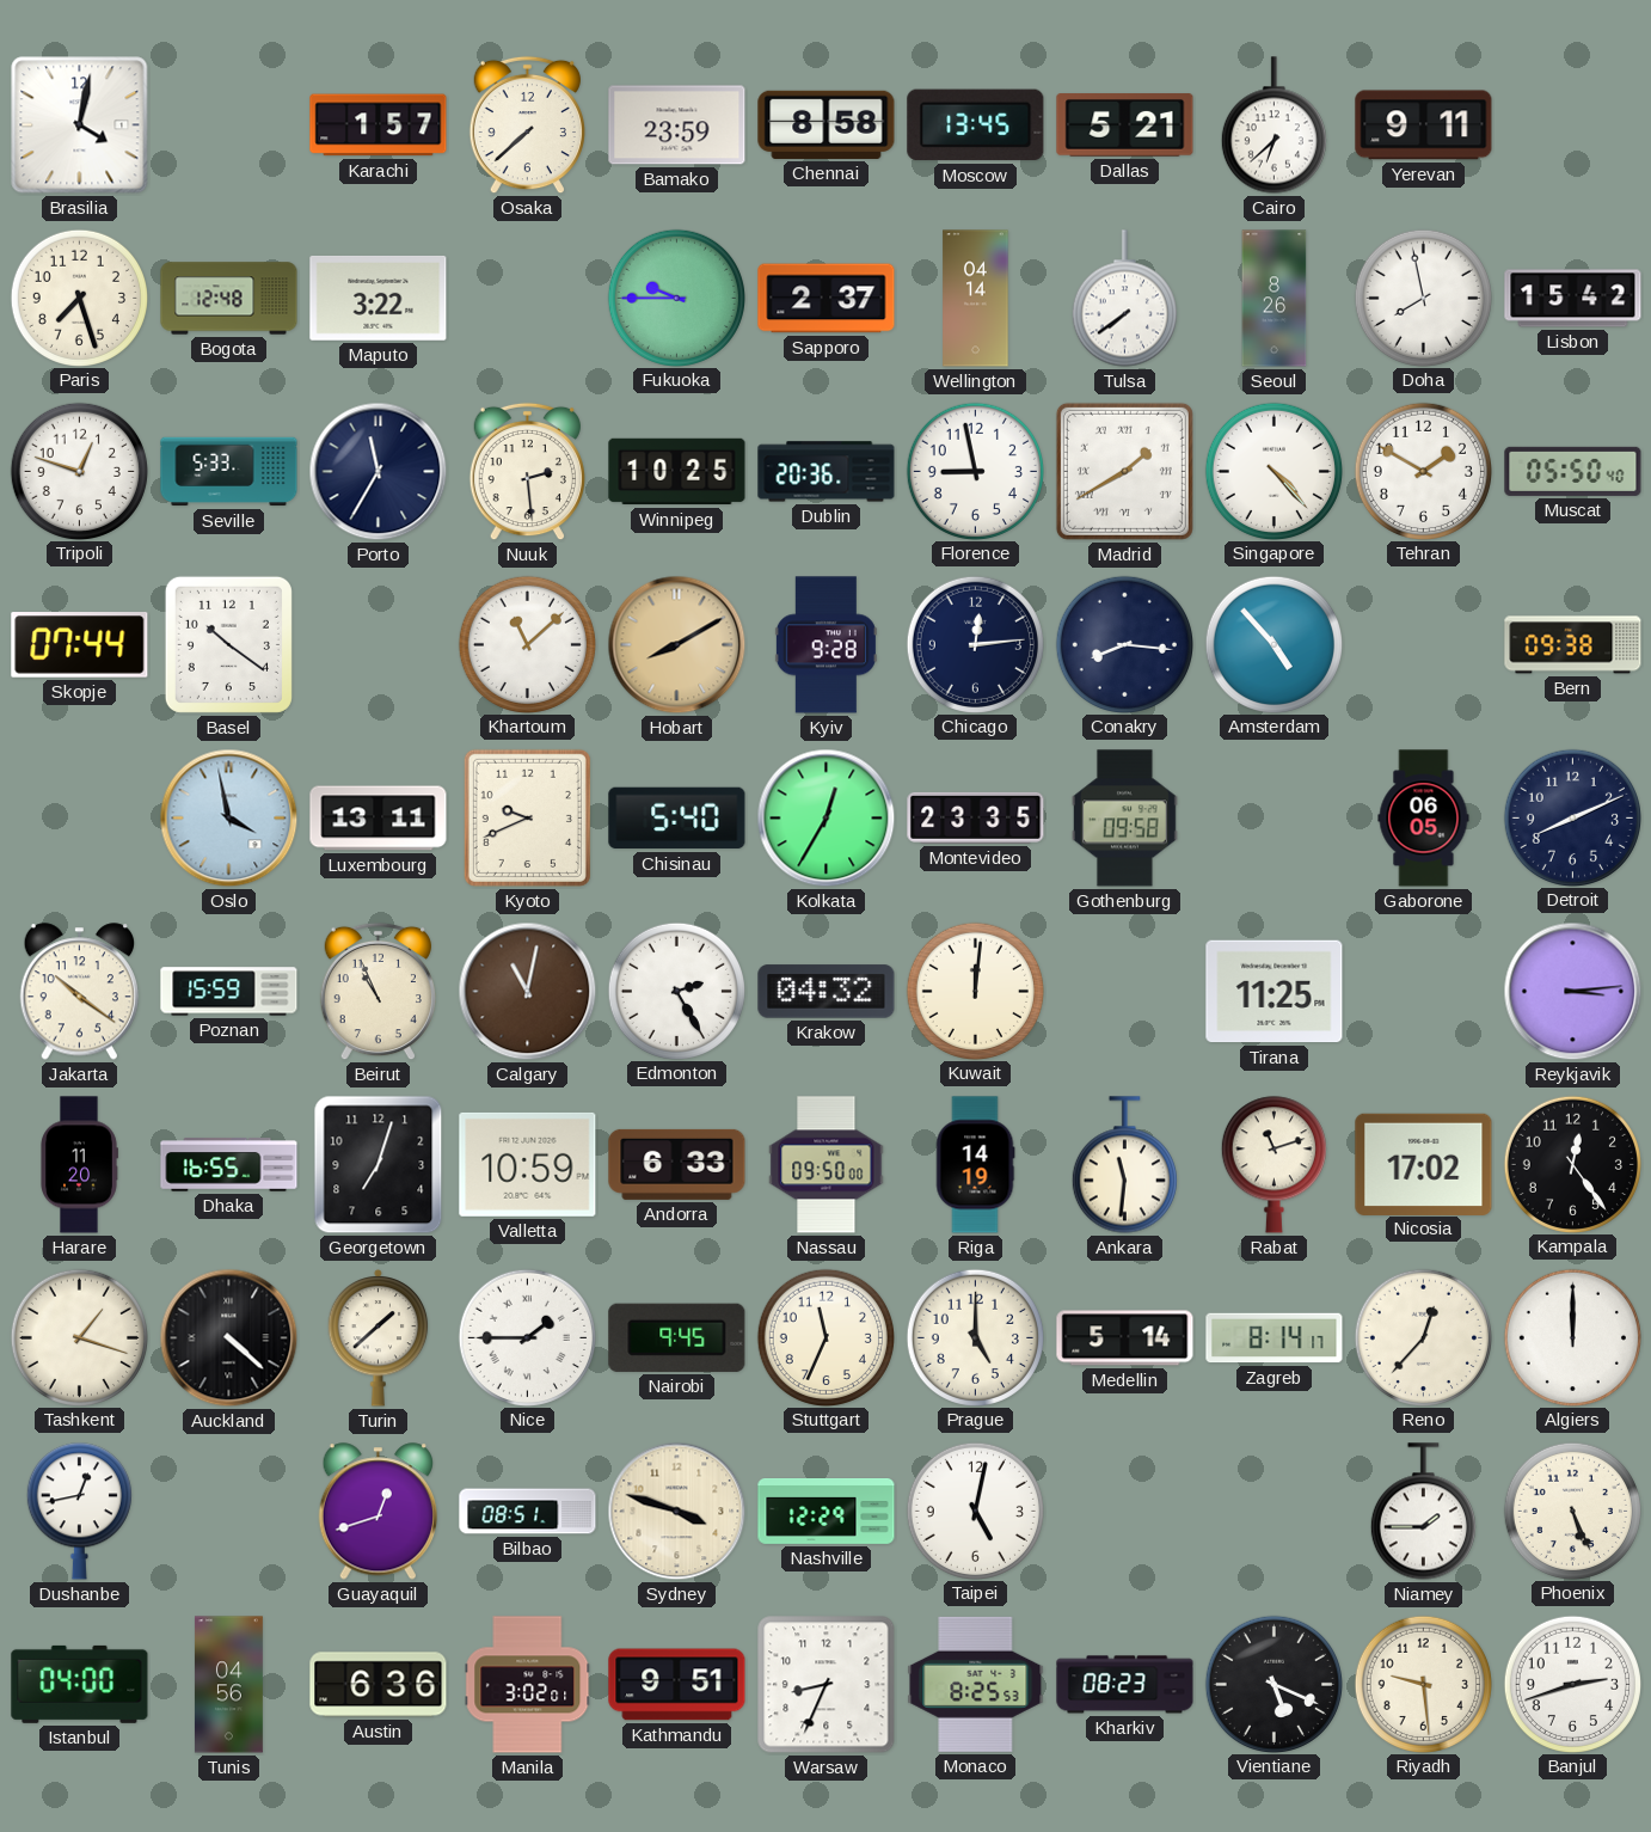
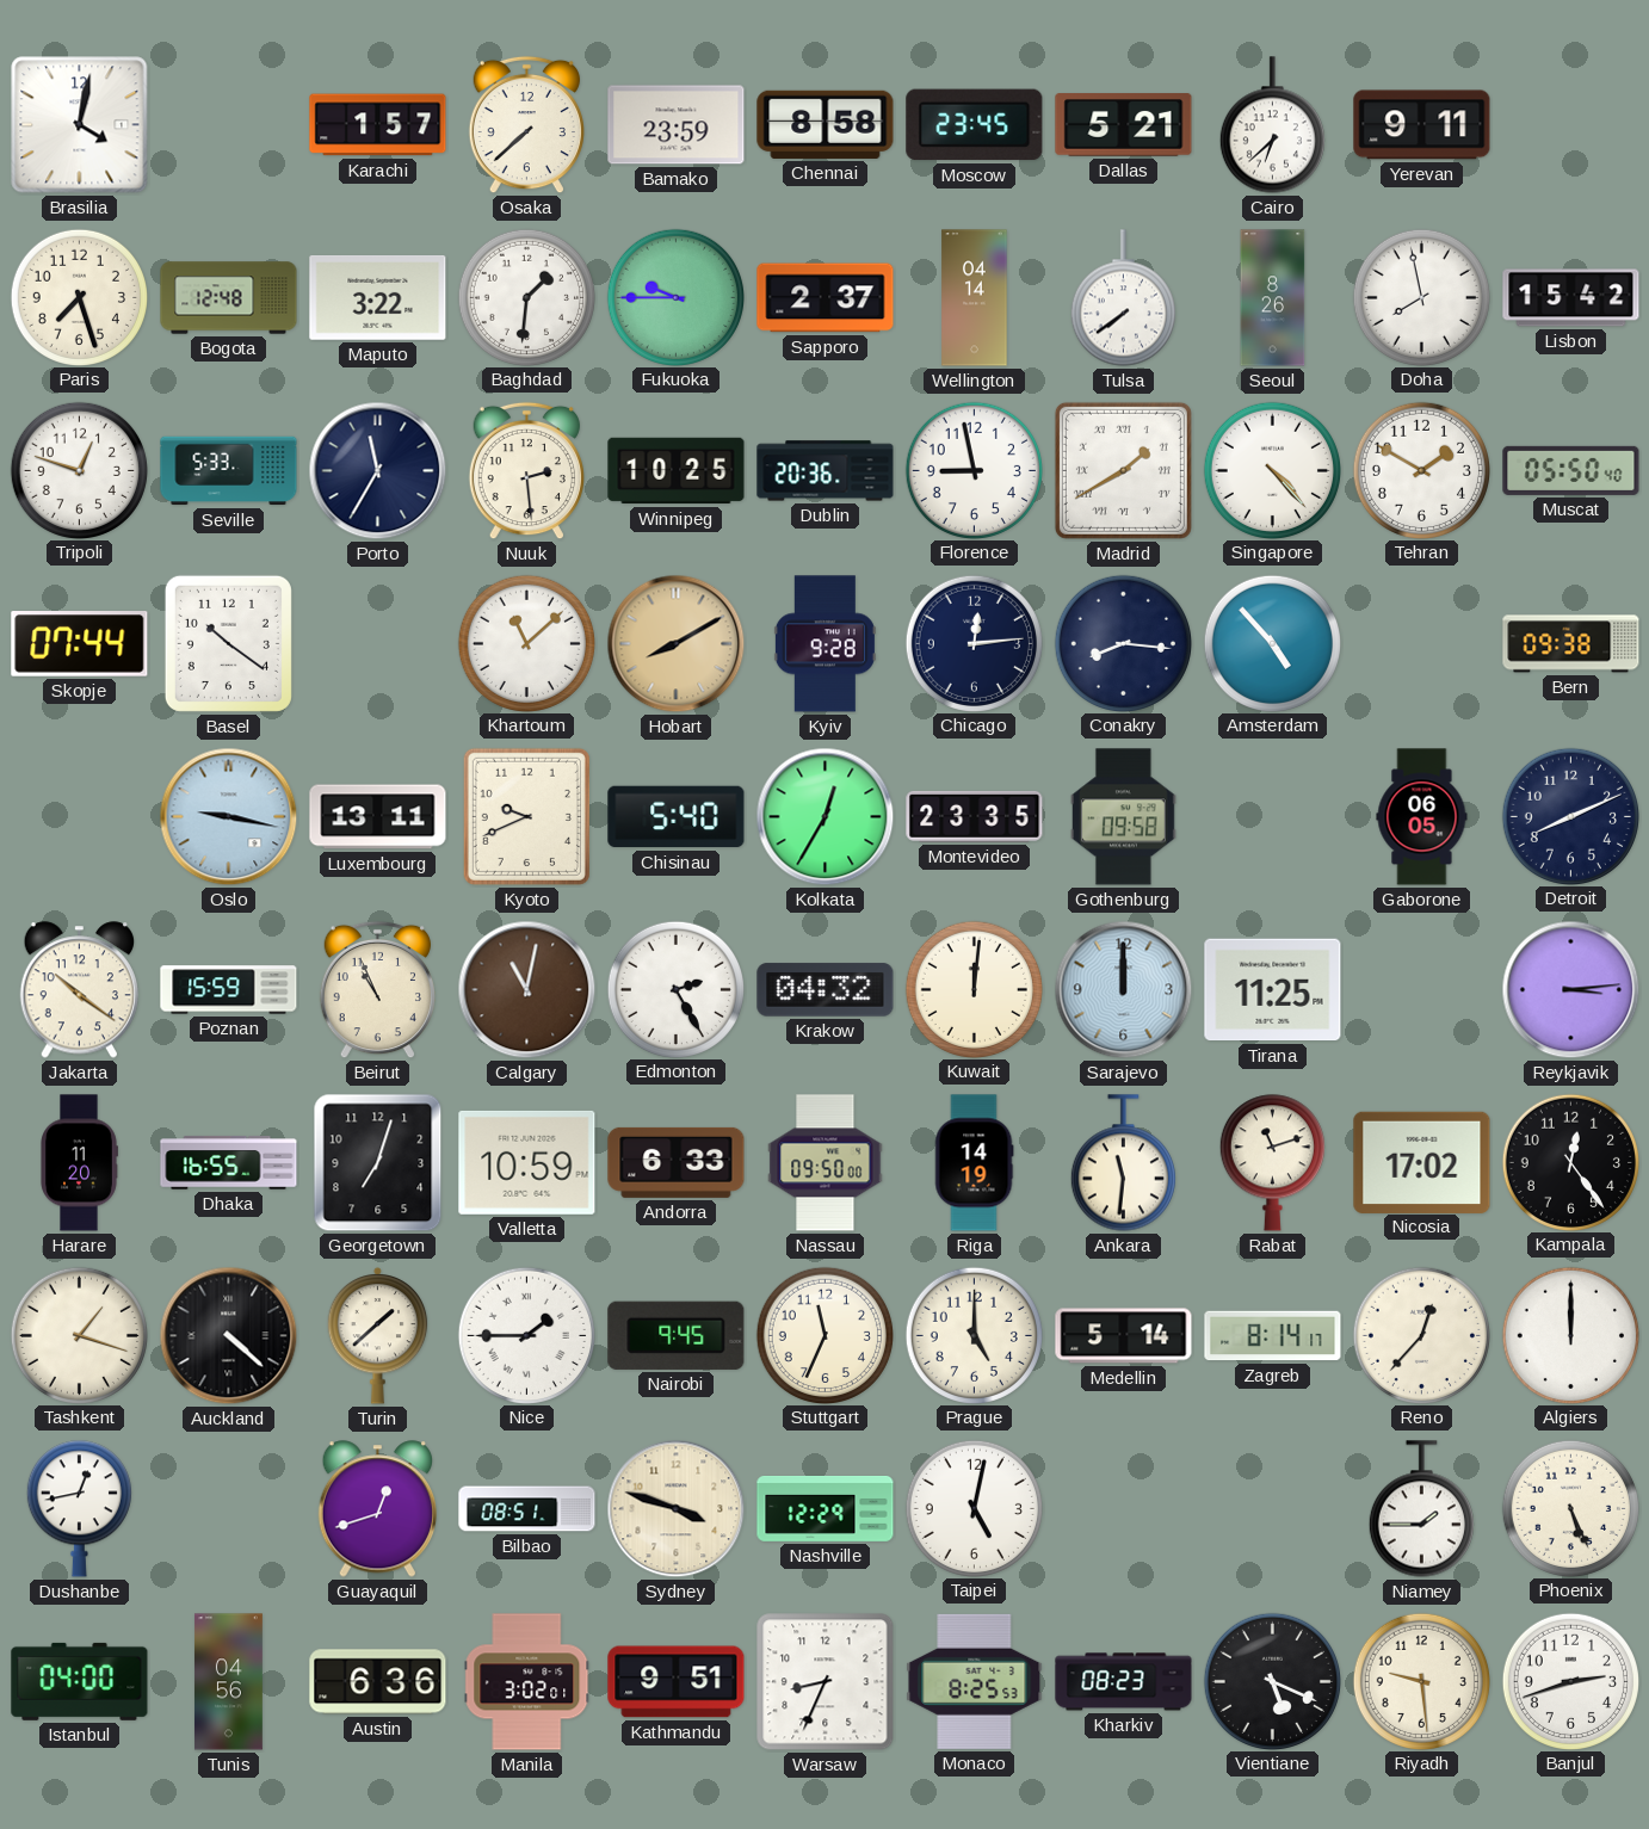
Moscow: 13:45 -> 23:45
Baghdad: none -> 1:31
Oslo: 3:58 -> 9:17
Sarajevo: none -> 12:00
